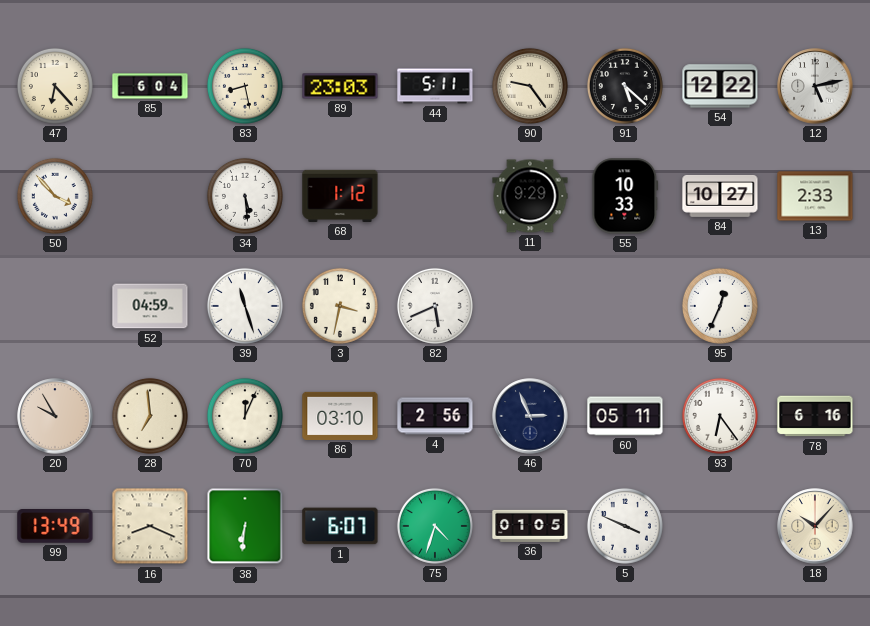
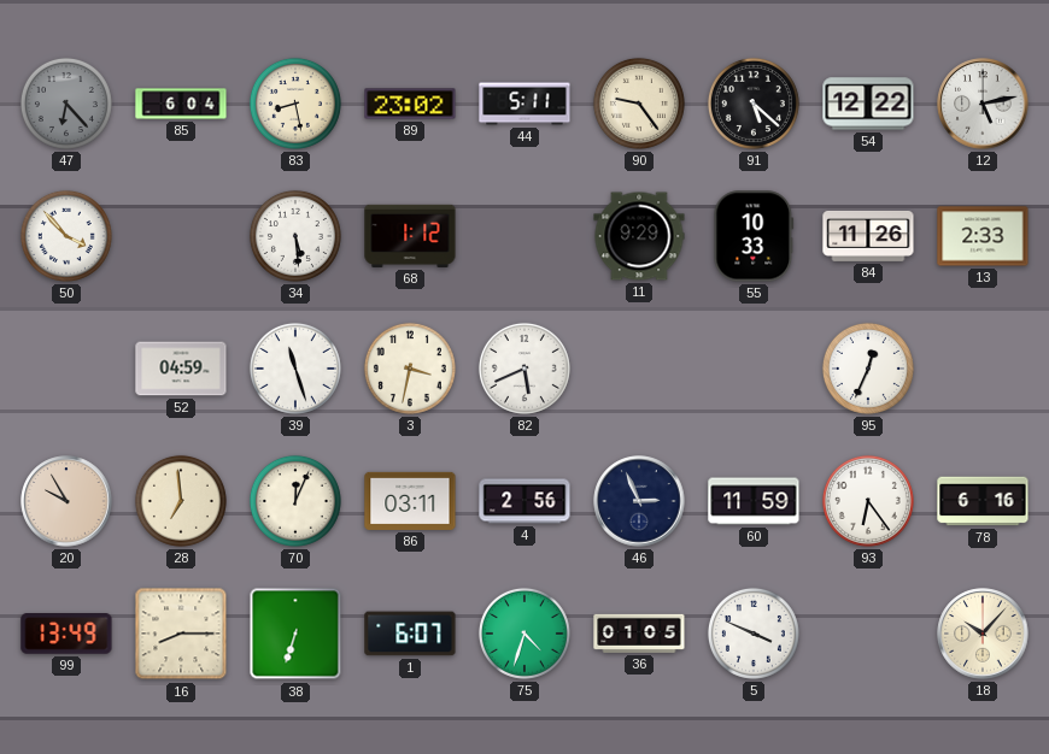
47 dial: cream -> grey
89: 23:03 -> 23:02
84: 10:27 -> 11:26
86: 03:10 -> 03:11
60: 05:11 -> 11:59
16: 8:19 -> 8:15
38: 6:31 -> 6:33
